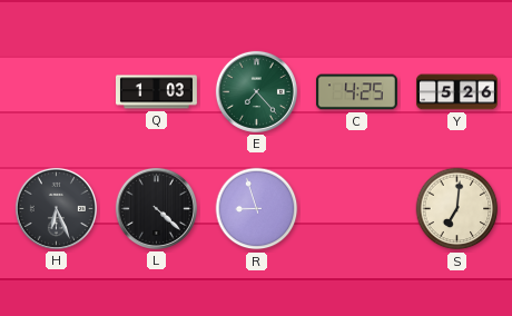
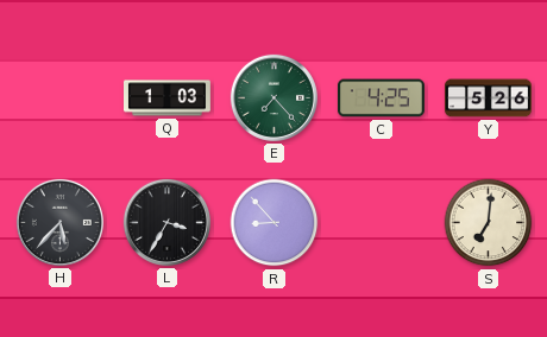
H: 6:26 -> 5:37
L: 4:22 -> 3:35
R: 8:57 -> 8:53
